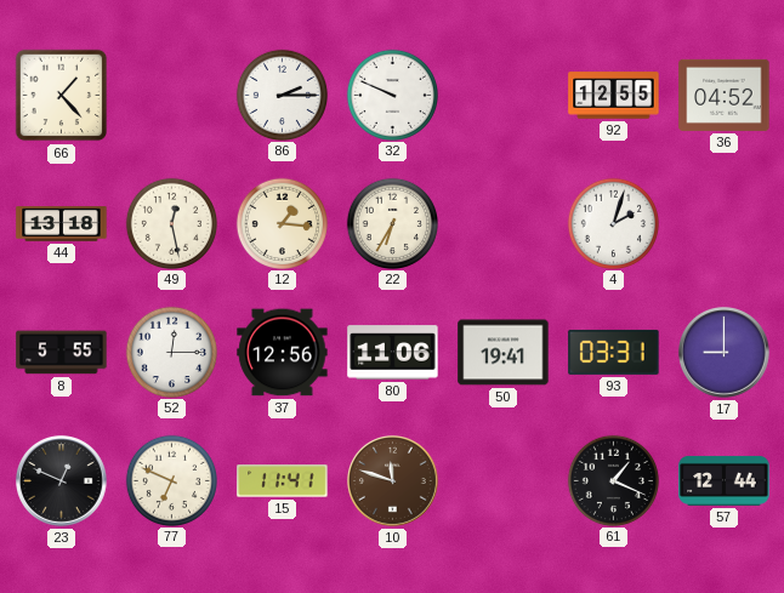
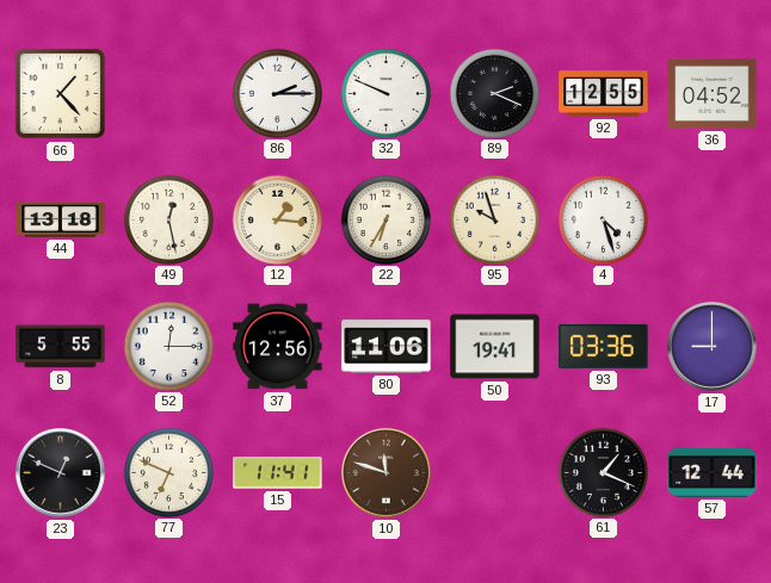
89: none -> 2:19
95: none -> 9:57
4: 2:03 -> 4:27
93: 03:31 -> 03:36
